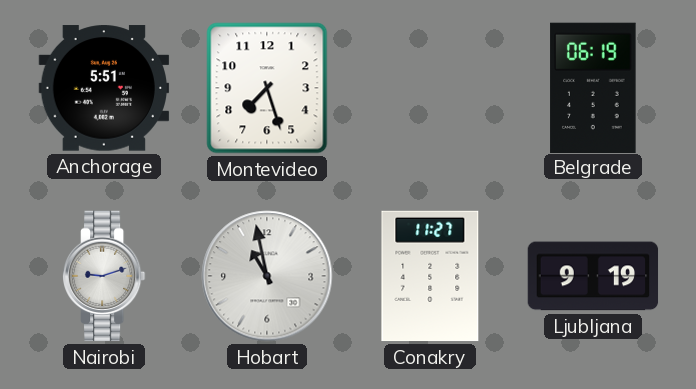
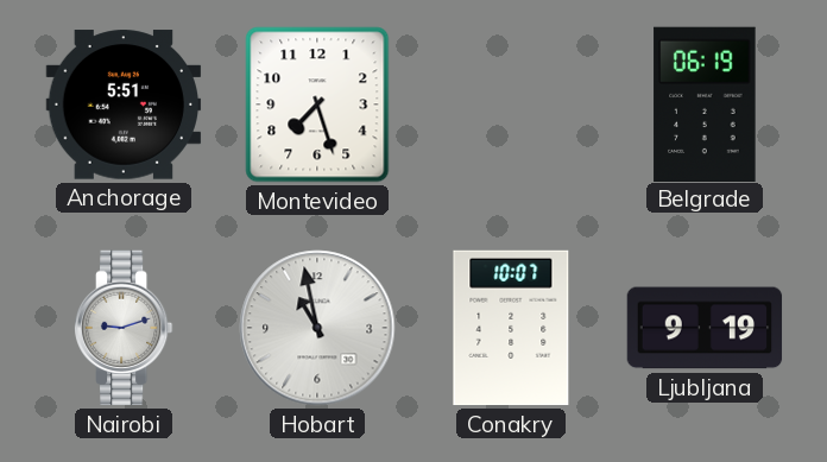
Conakry: 11:27 -> 10:07
